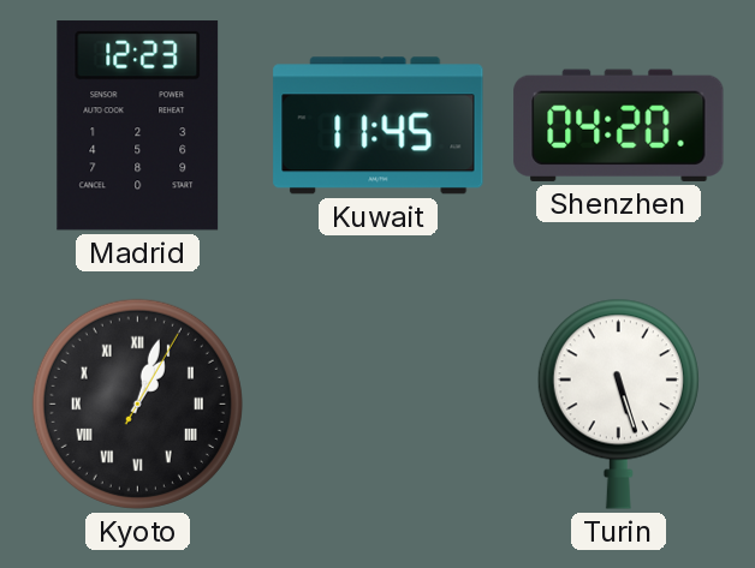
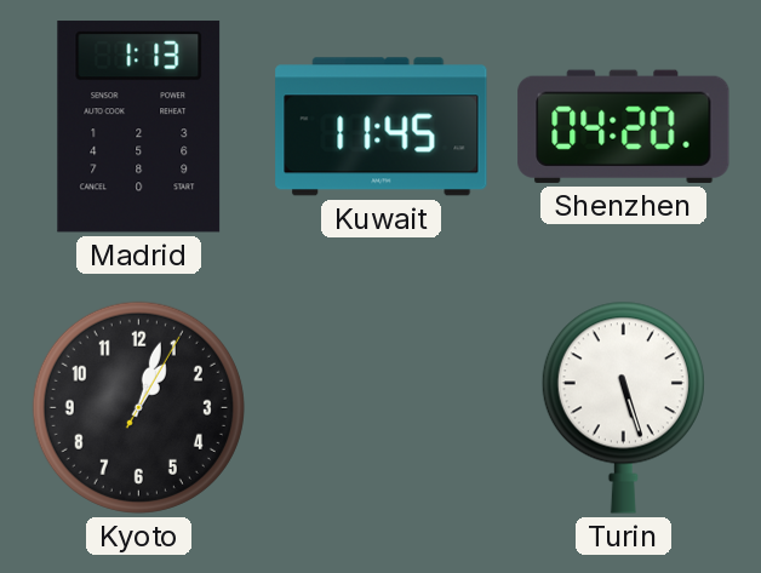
Madrid: 12:23 -> 1:13
Kyoto numerals: Roman -> Arabic
